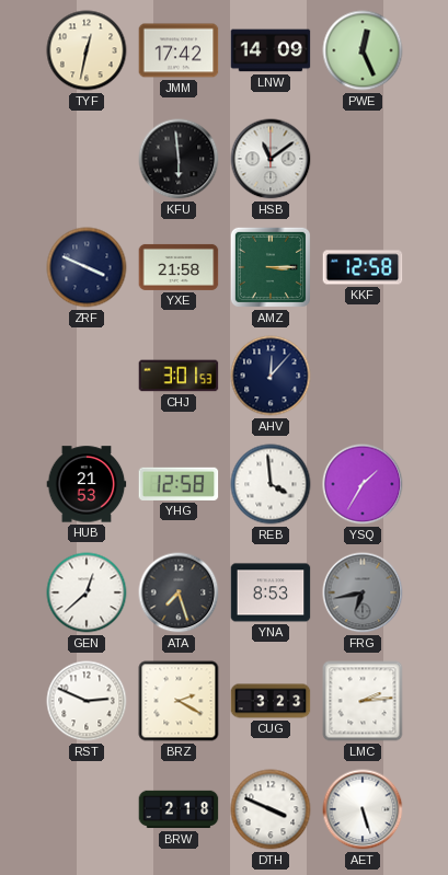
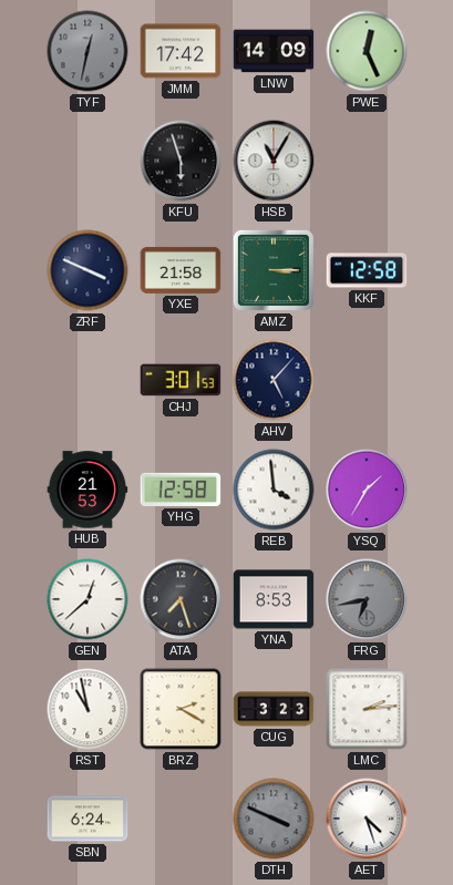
TYF dial: cream -> grey
KFU: 5:59 -> 5:57
HSB: 11:09 -> 11:05
AHV: 12:07 -> 5:07
RST: 2:49 -> 10:58
SBN: none -> 6:24
BRW: 2:18 -> none
DTH dial: white -> grey
AET: 5:27 -> 4:27
